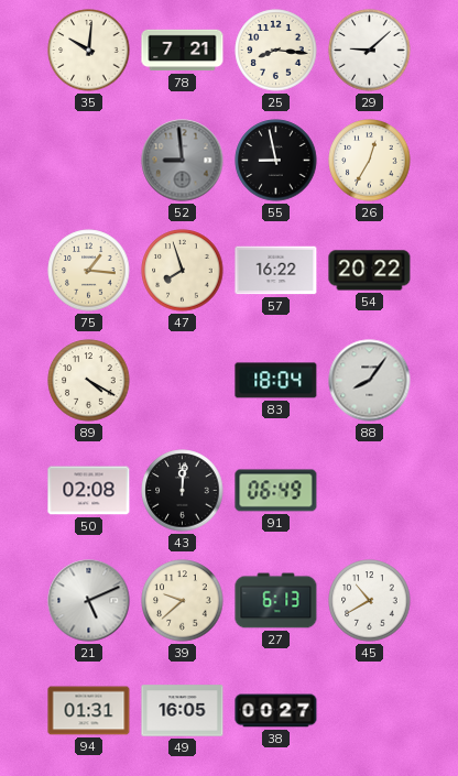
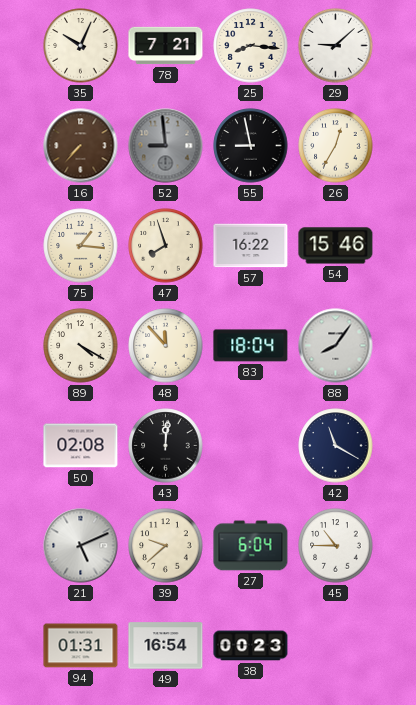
35: 10:01 -> 10:04
16: none -> 7:37
54: 20:22 -> 15:46
48: none -> 11:53
91: 06:49 -> none
42: none -> 11:20
27: 6:13 -> 6:04
45: 10:40 -> 10:45
49: 16:05 -> 16:54
38: 00:27 -> 00:23
